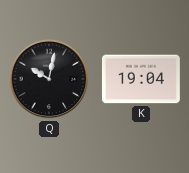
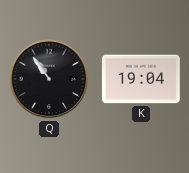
Q: 10:02 -> 10:54
